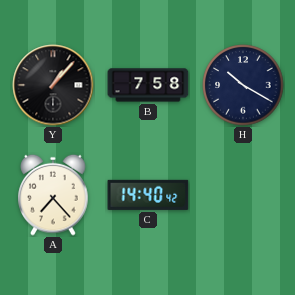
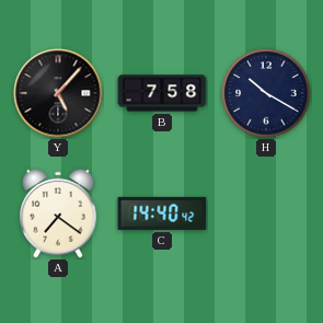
Y: 1:07 -> 5:07
A: 7:23 -> 7:21
